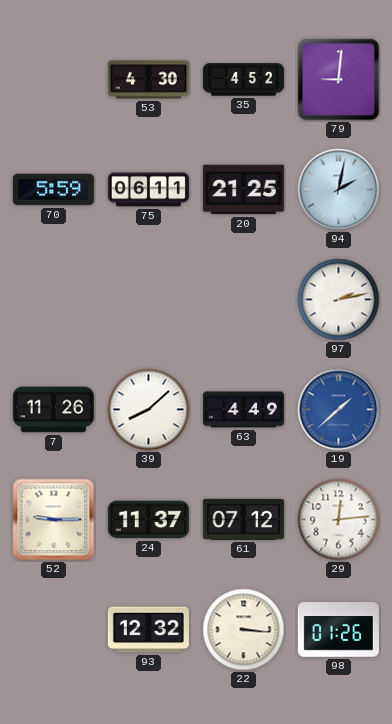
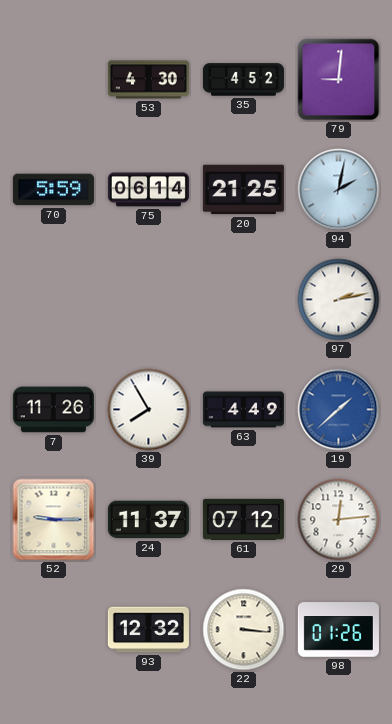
75: 06:11 -> 06:14
39: 8:08 -> 7:55
